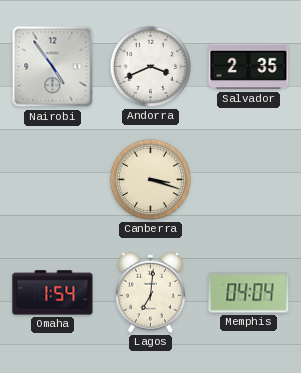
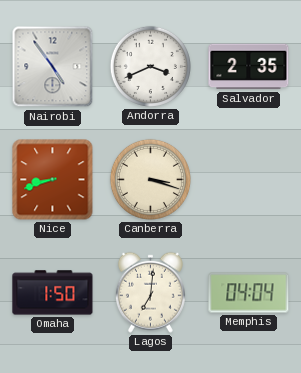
Nice: none -> 8:42
Omaha: 1:54 -> 1:50
